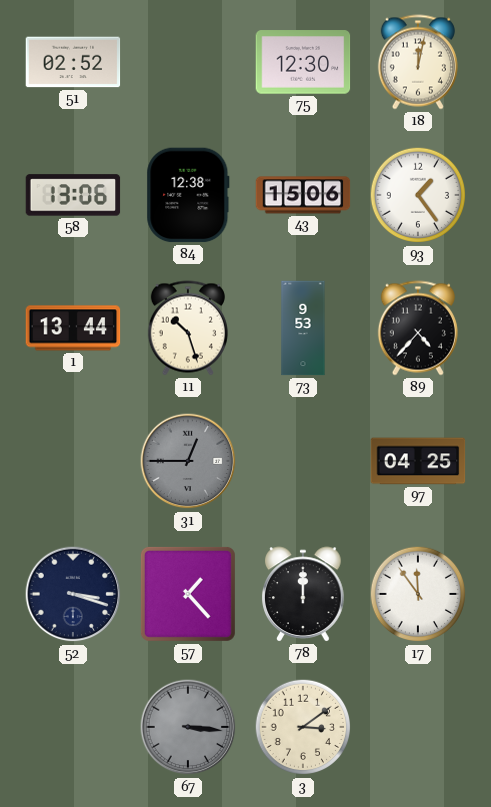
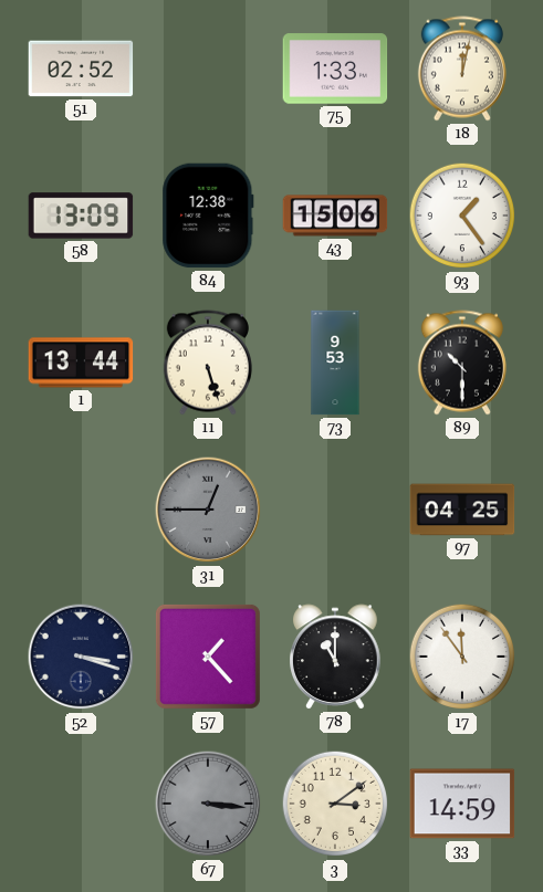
75: 12:30 -> 1:33
58: 13:06 -> 13:09
11: 10:27 -> 5:27
89: 4:37 -> 10:30
78: 12:00 -> 11:00
33: none -> 14:59
